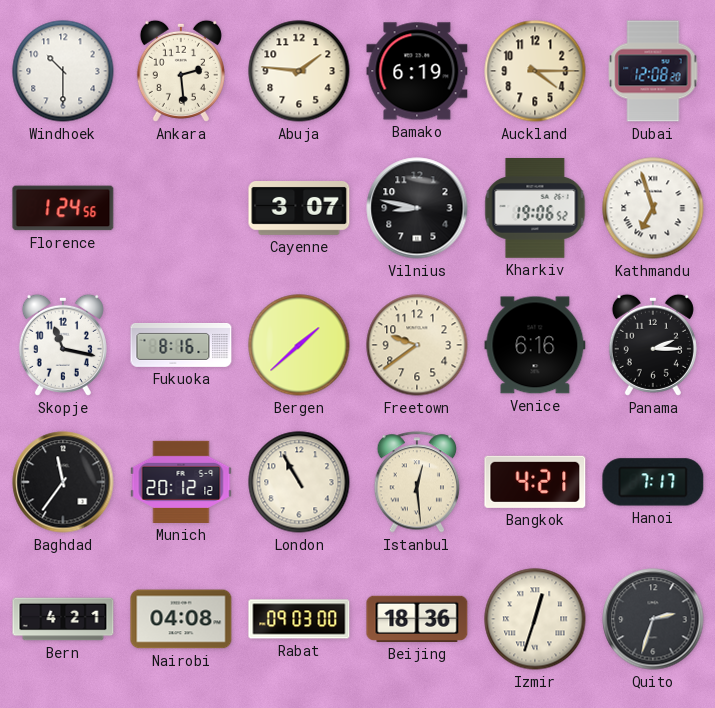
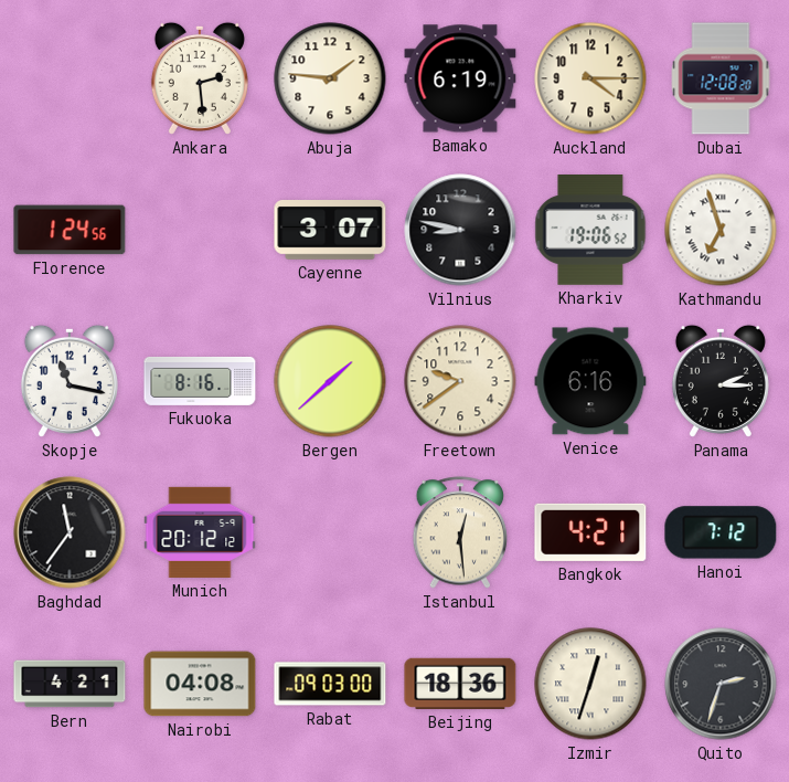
Windhoek: 10:30 -> none
London: 10:55 -> none
Hanoi: 7:17 -> 7:12
